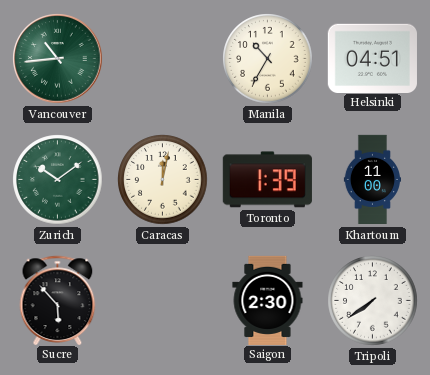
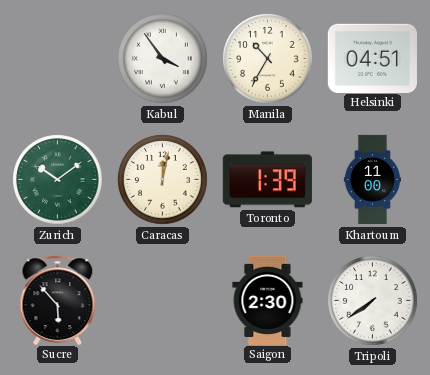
Vancouver: 10:44 -> none
Kabul: none -> 3:54
